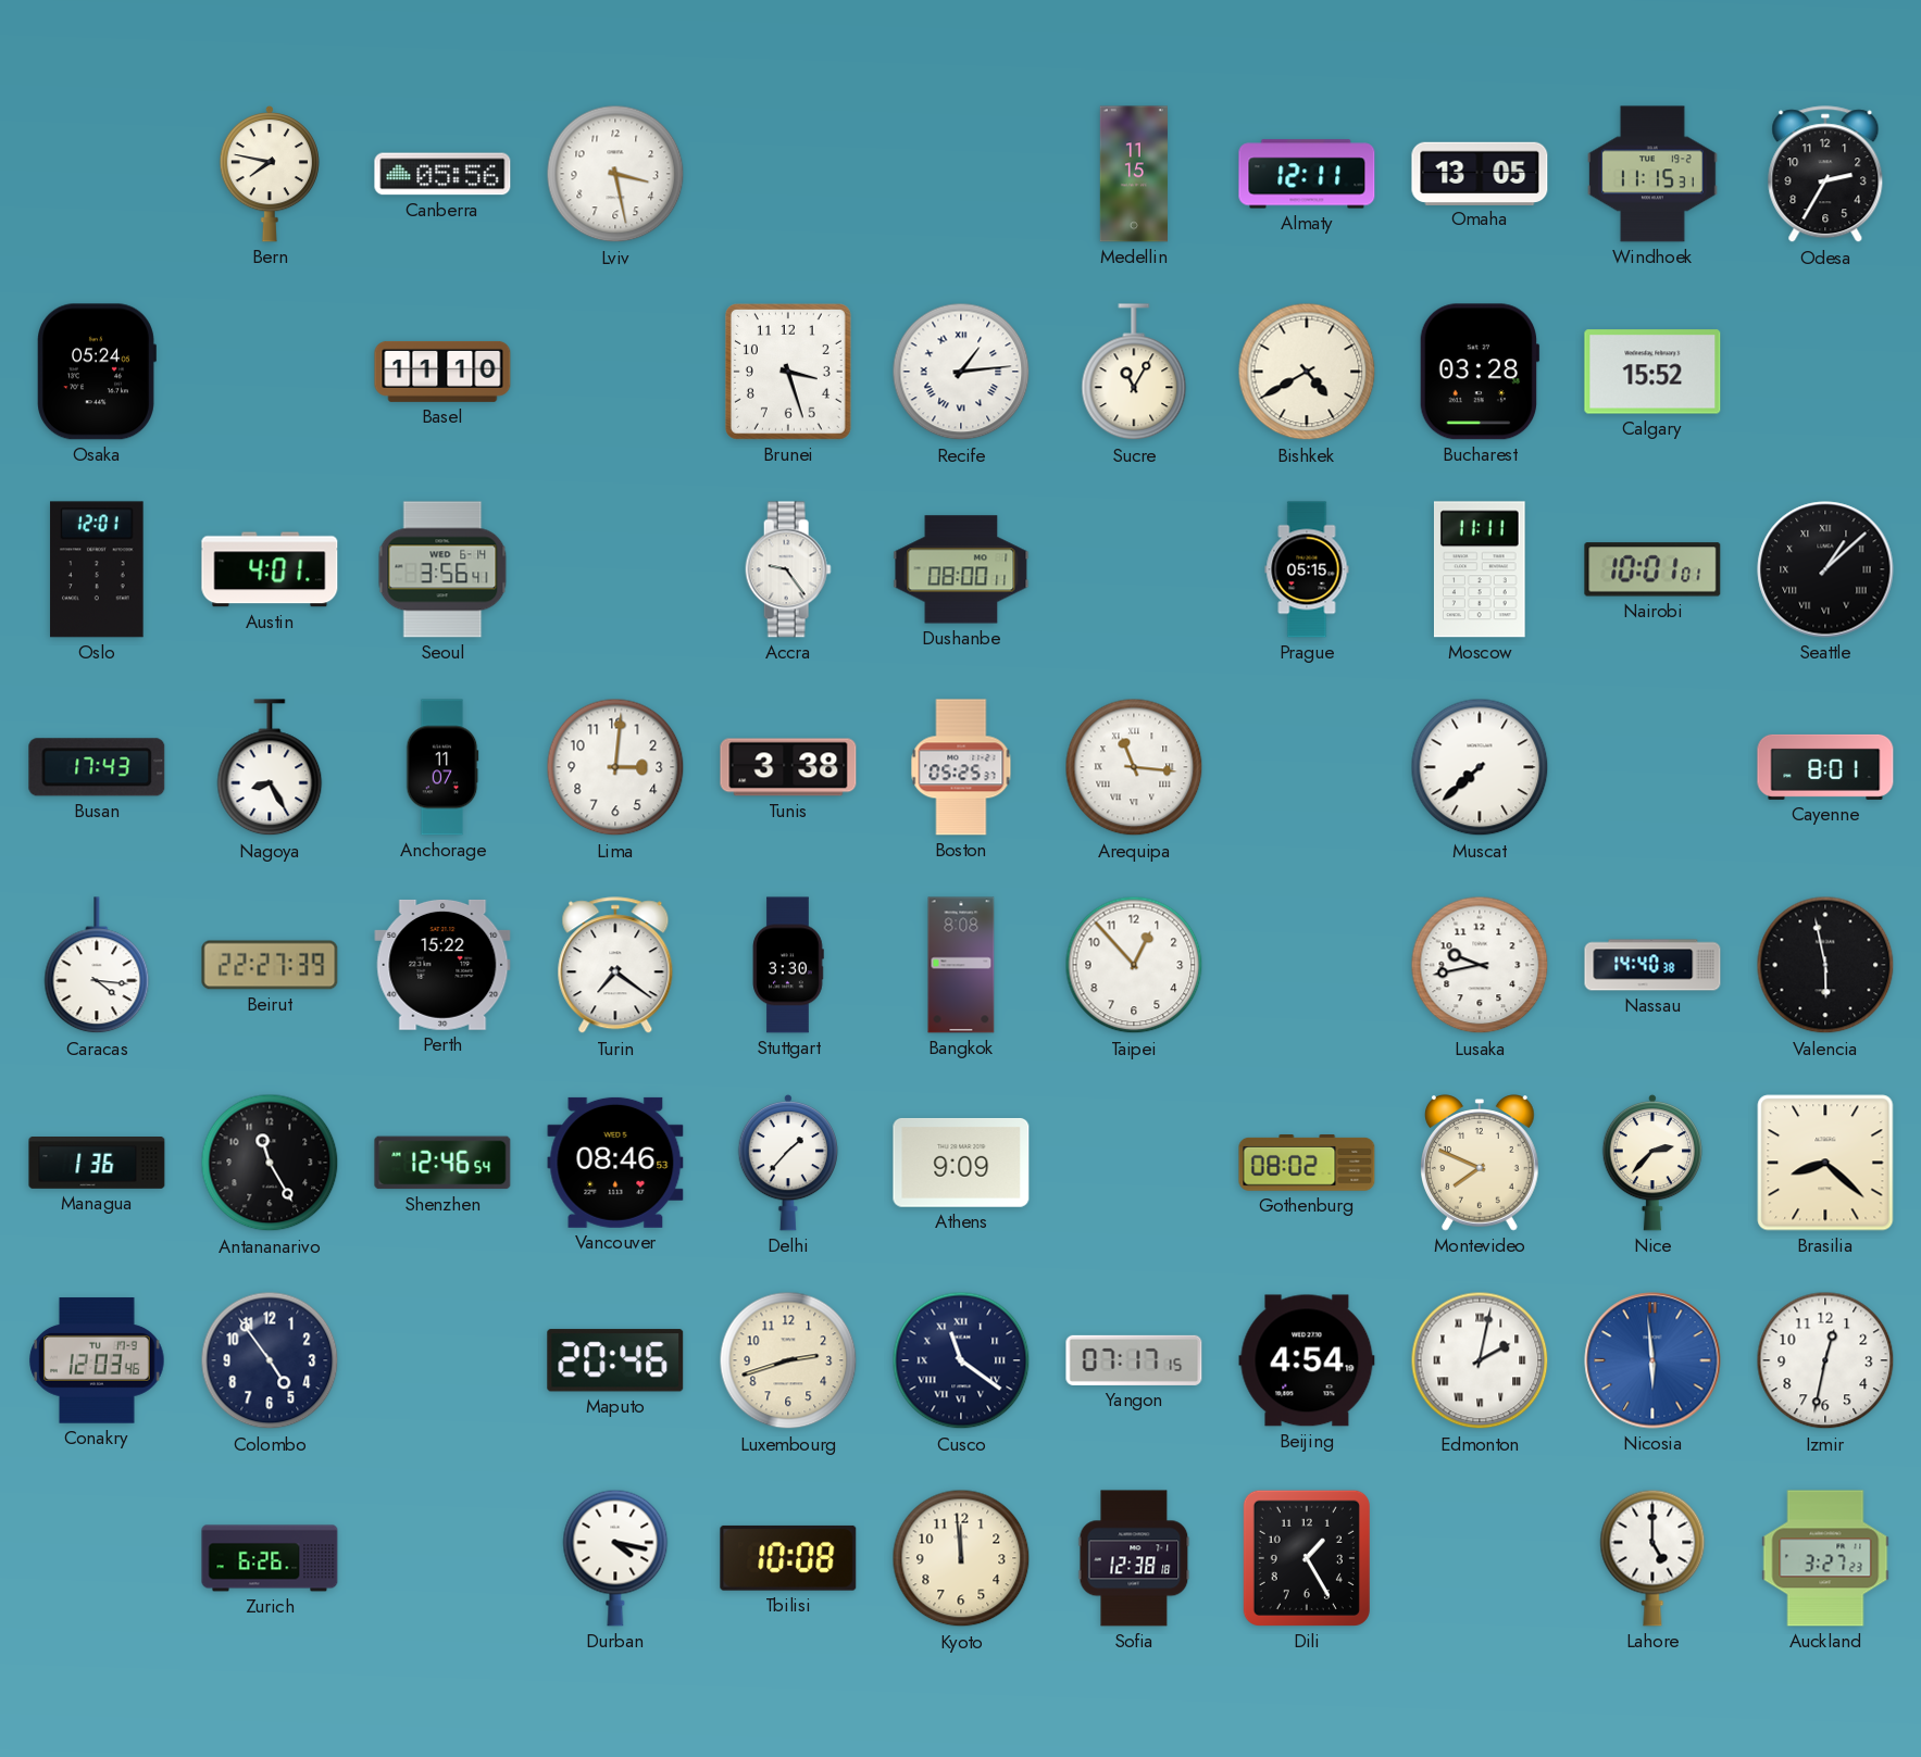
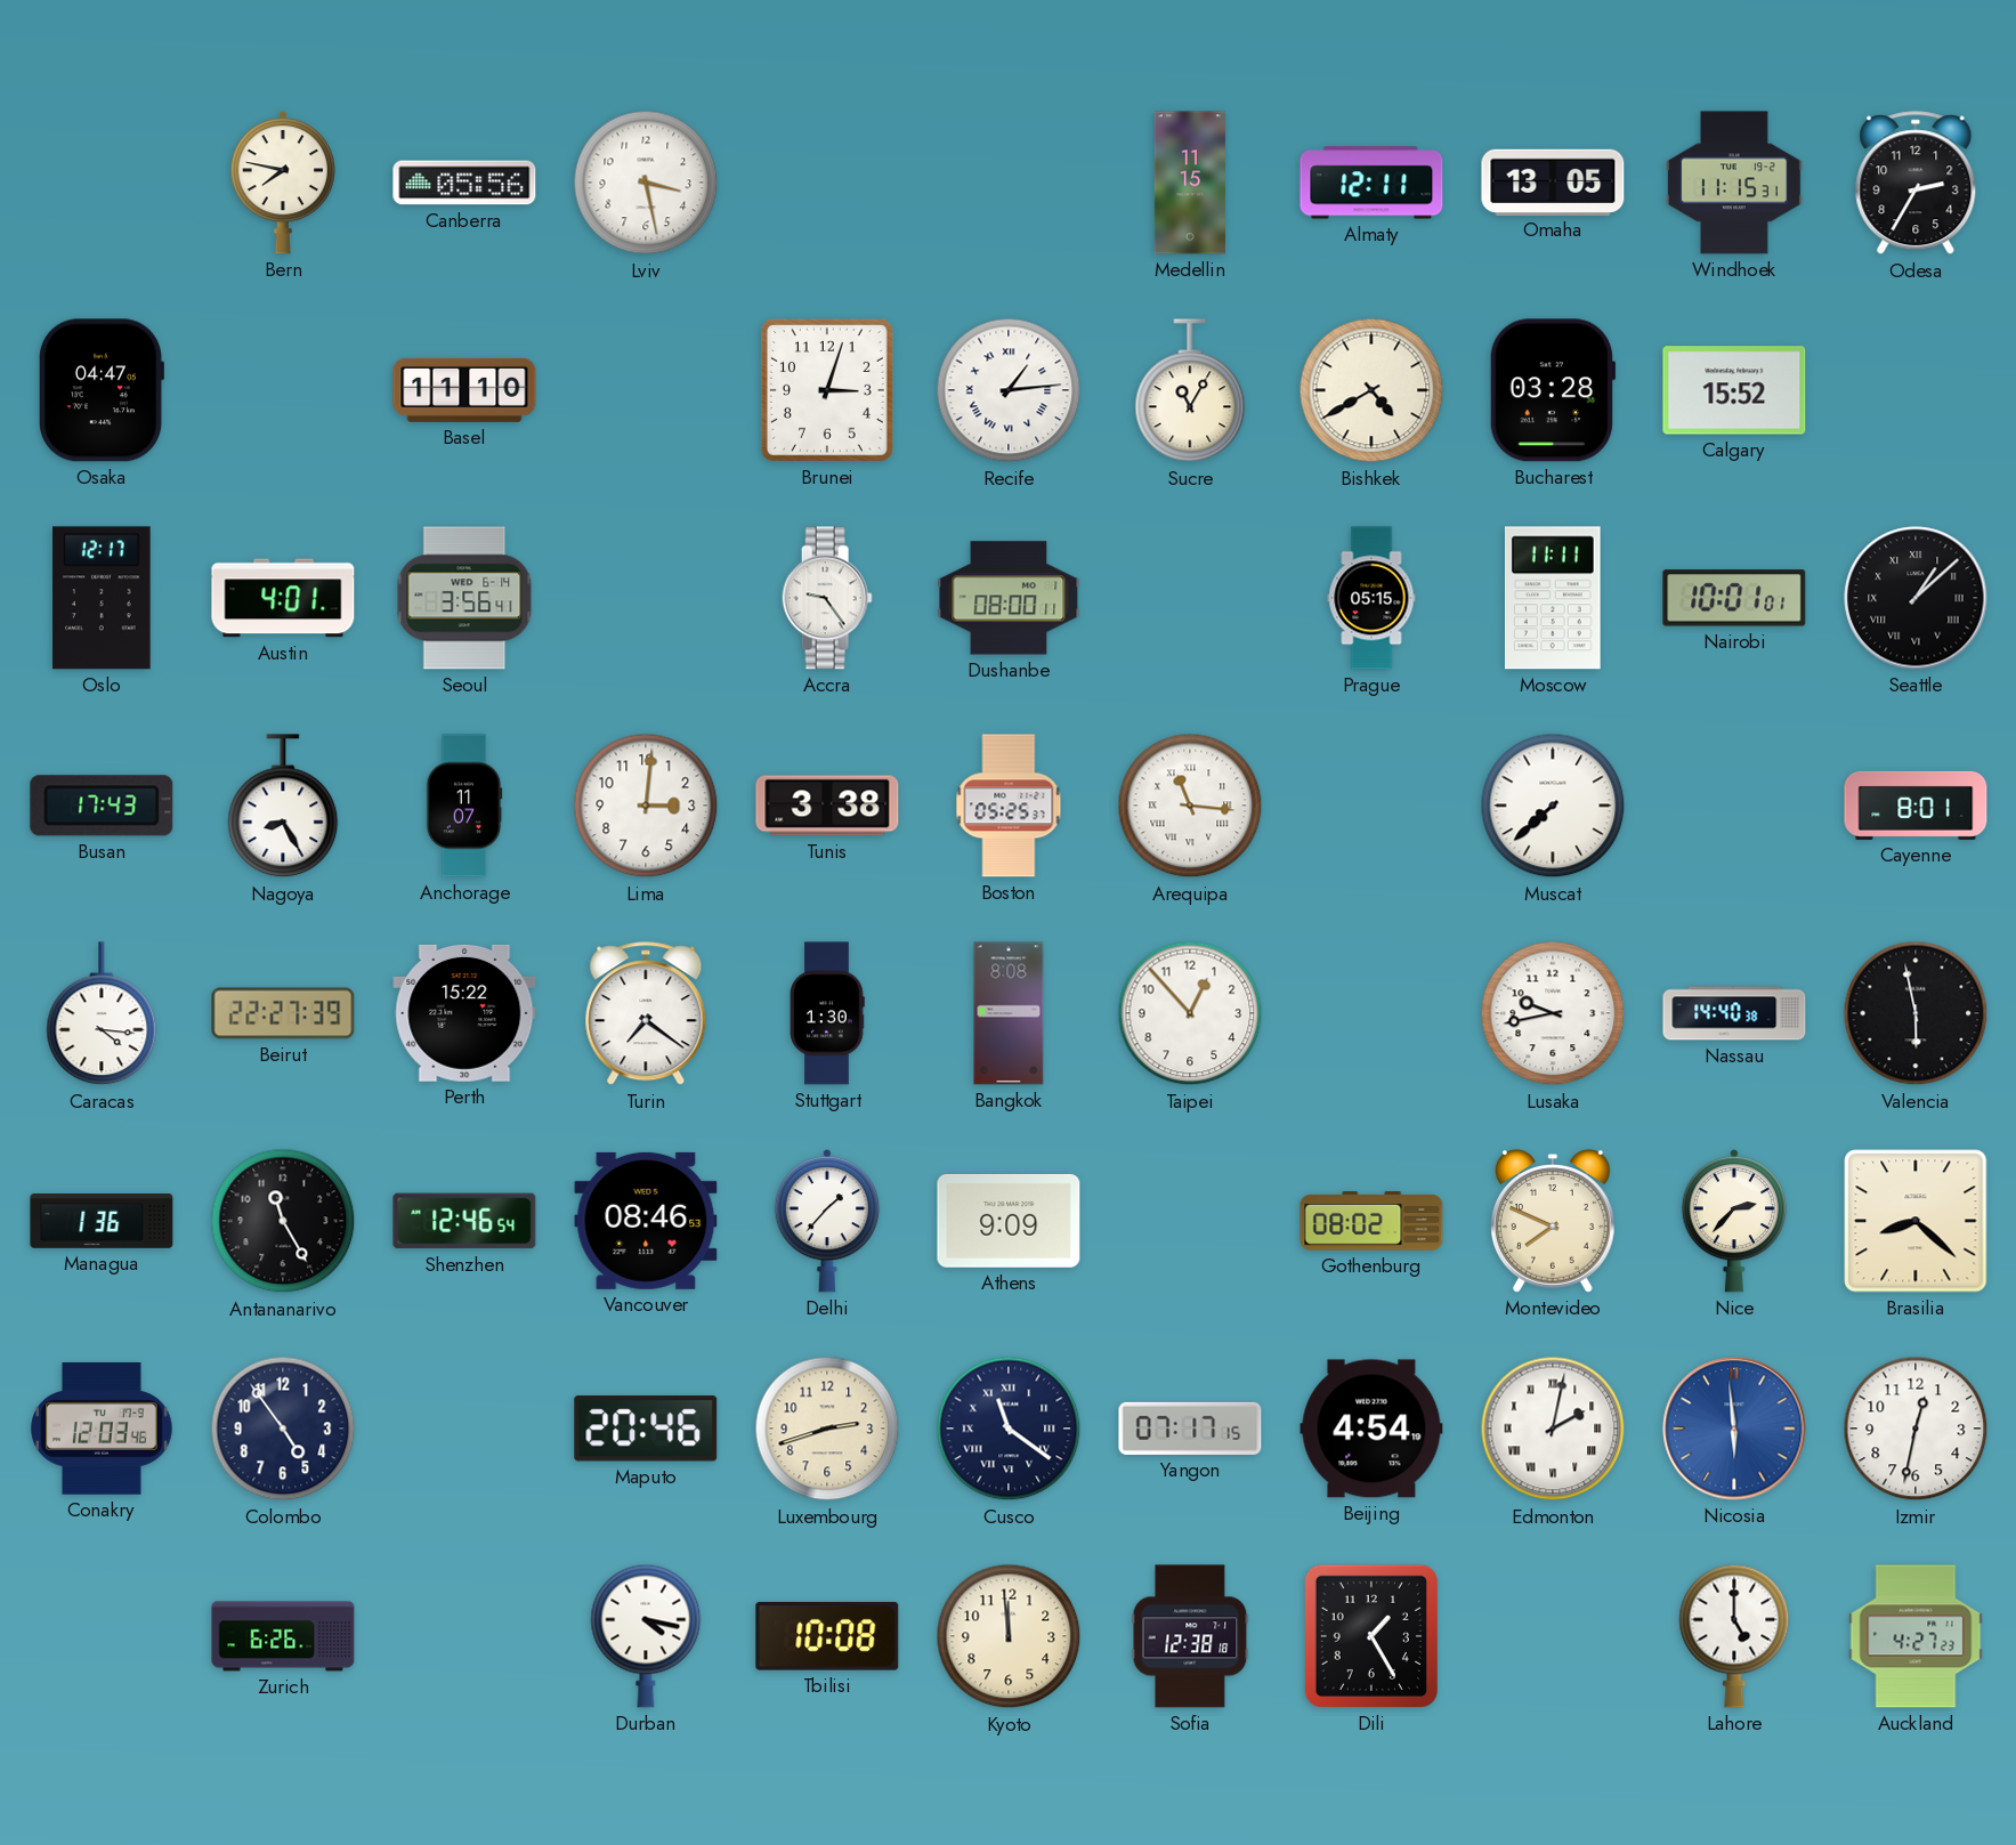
Osaka: 05:24 -> 04:47
Brunei: 3:27 -> 3:03
Oslo: 12:01 -> 12:17
Stuttgart: 3:30 -> 1:30
Auckland: 3:27 -> 4:27
